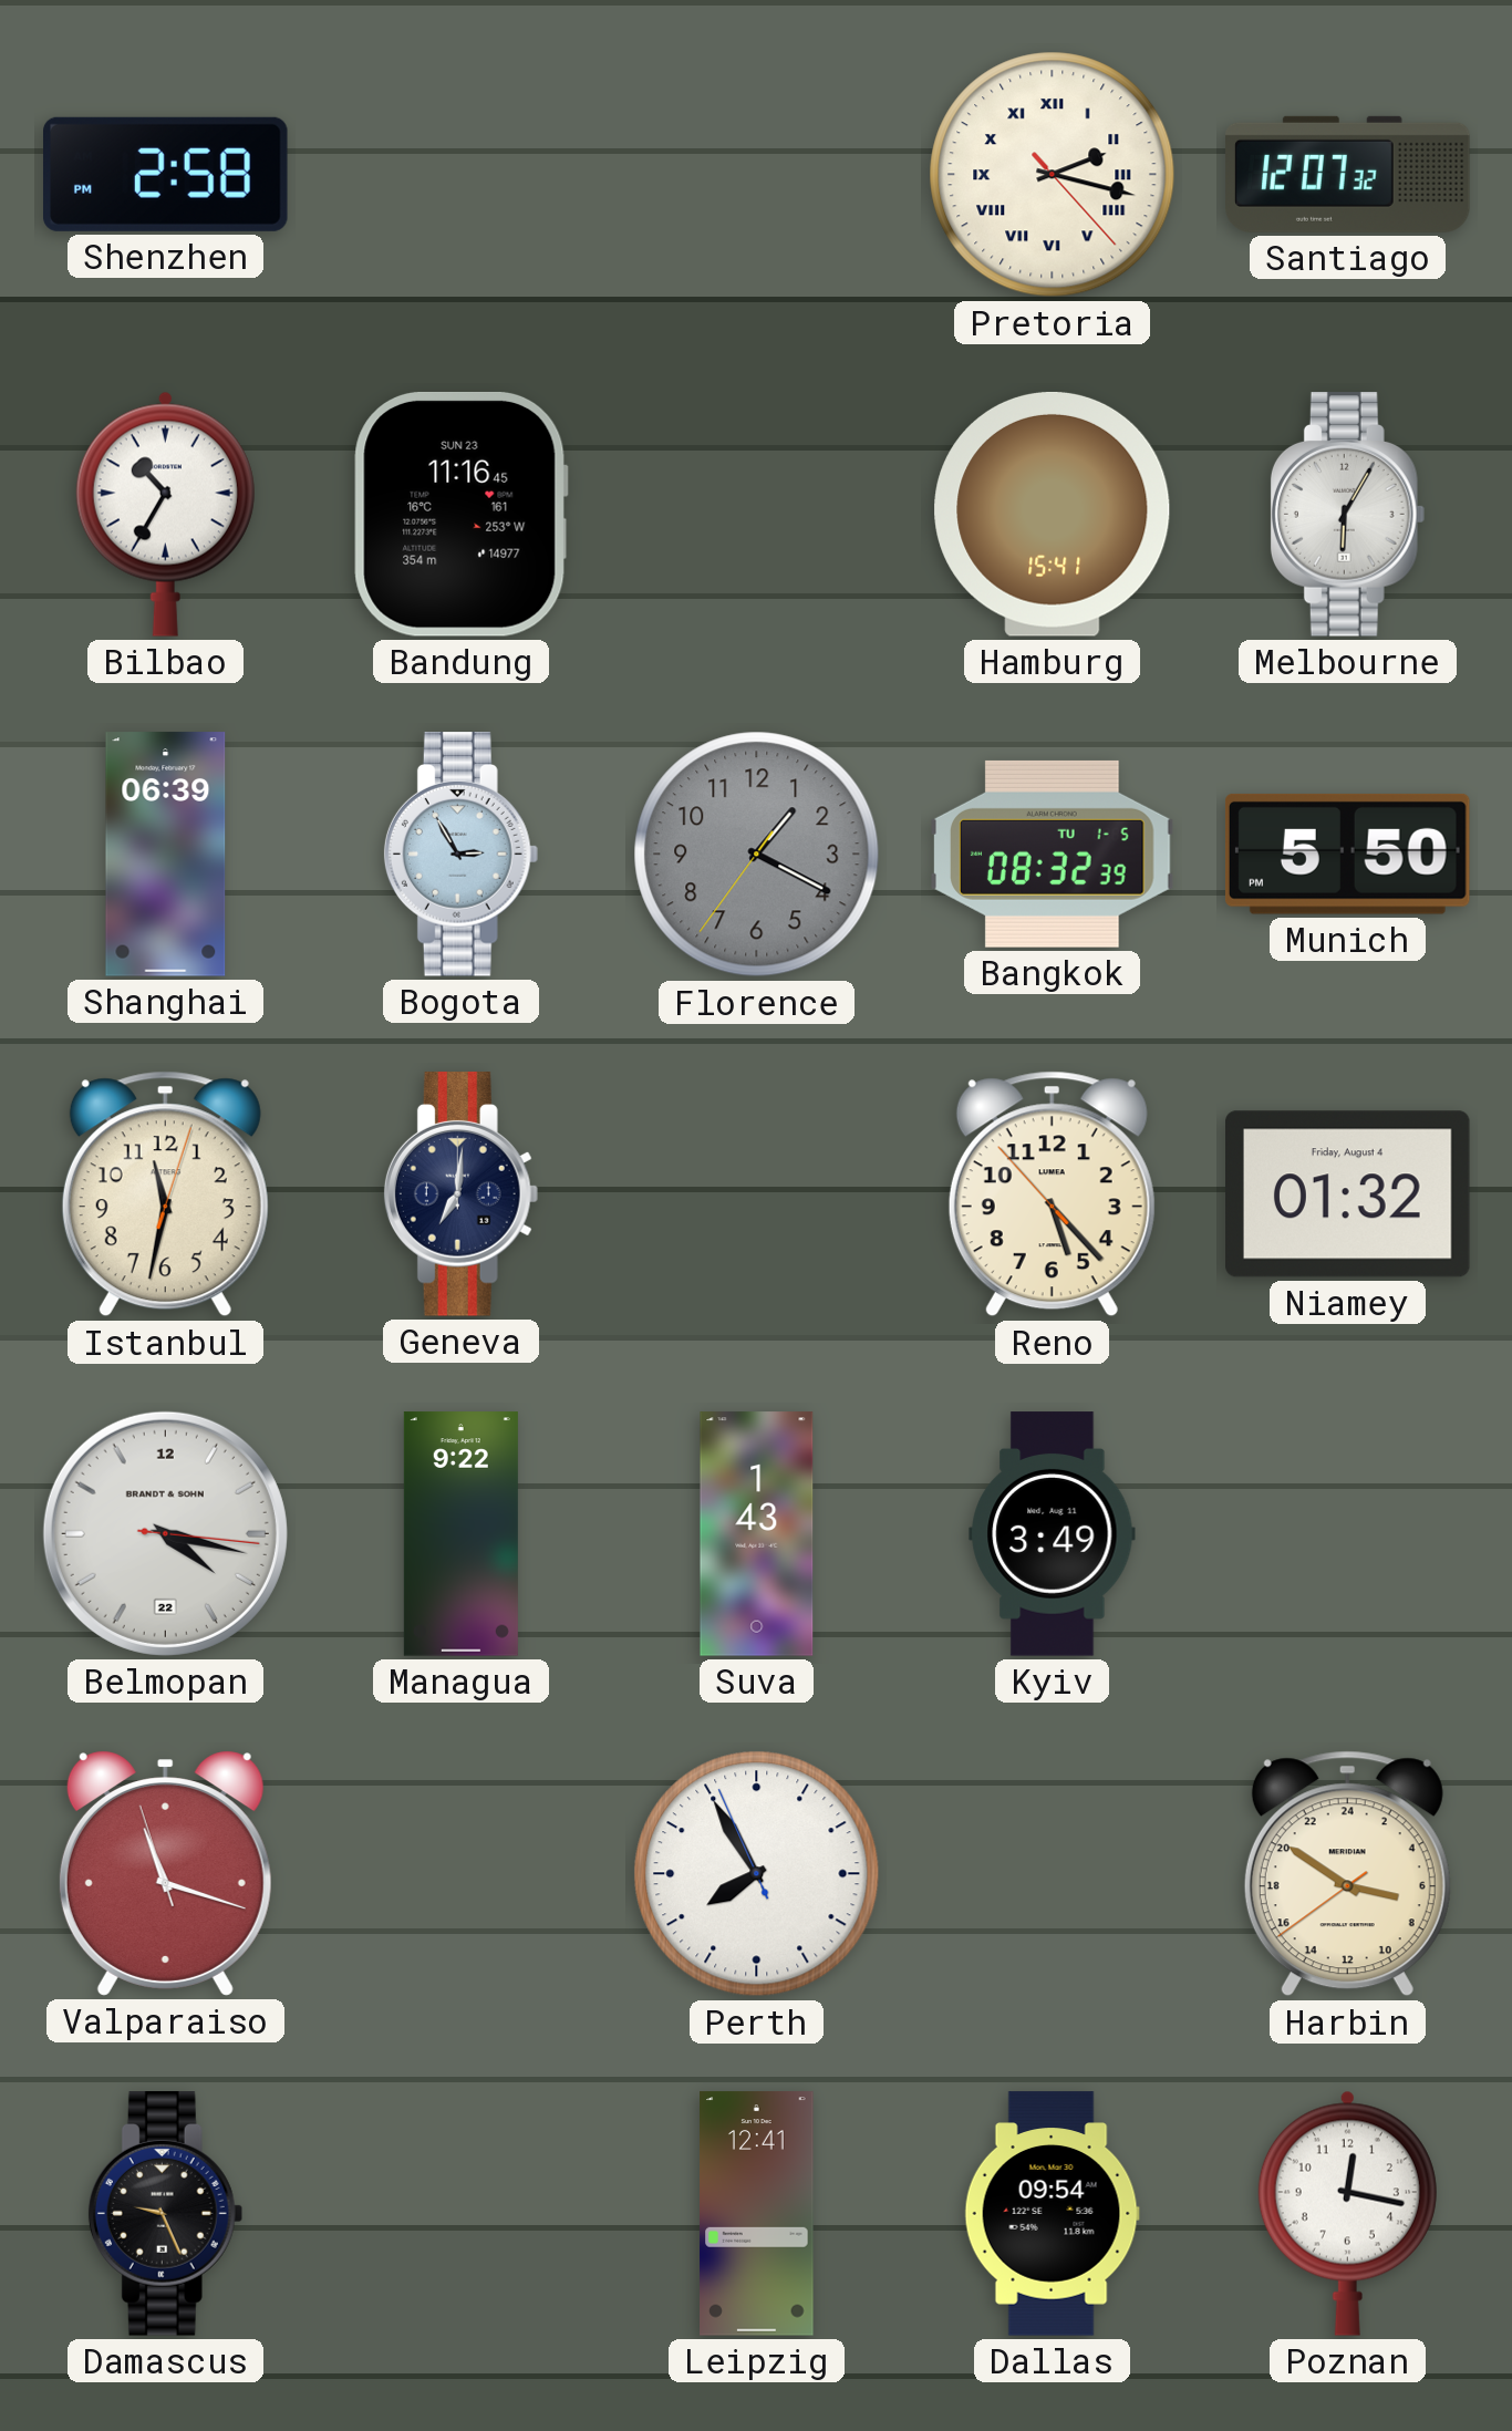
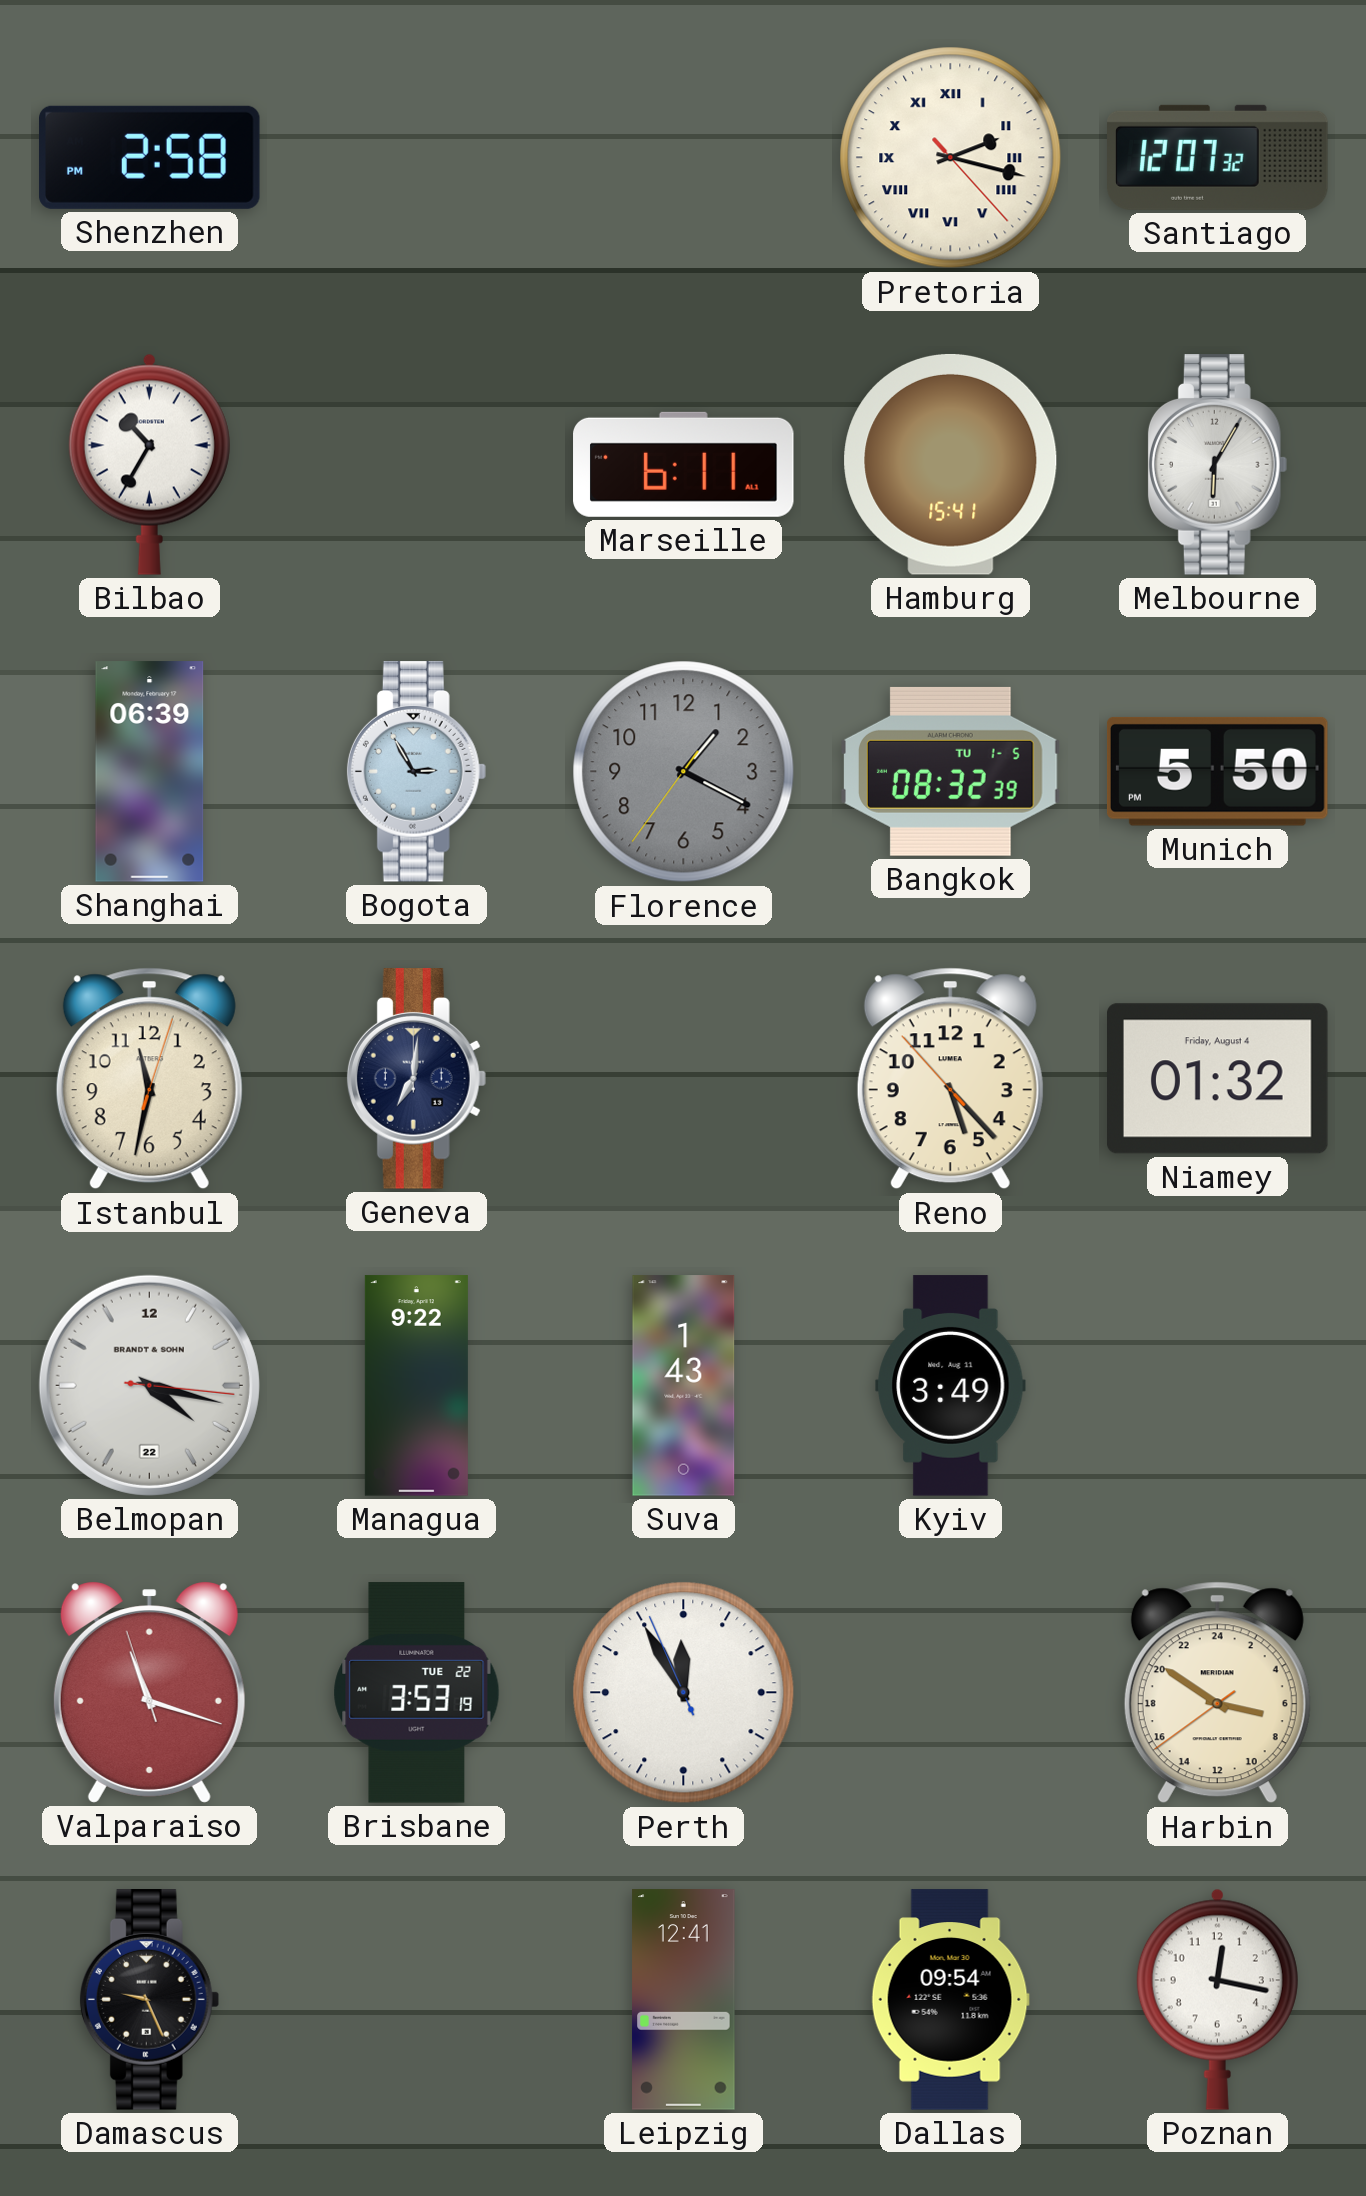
Bandung: 11:16 -> none
Marseille: none -> 6:11
Brisbane: none -> 3:53
Perth: 7:54 -> 11:54
